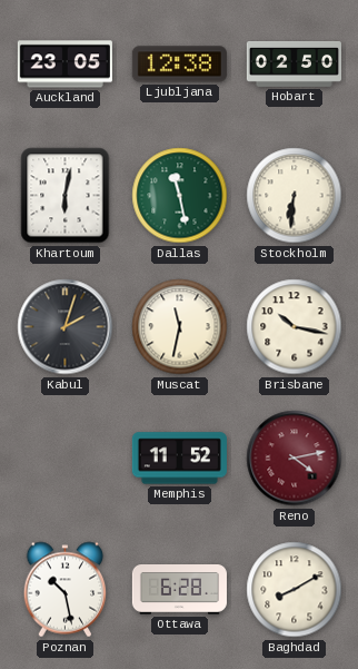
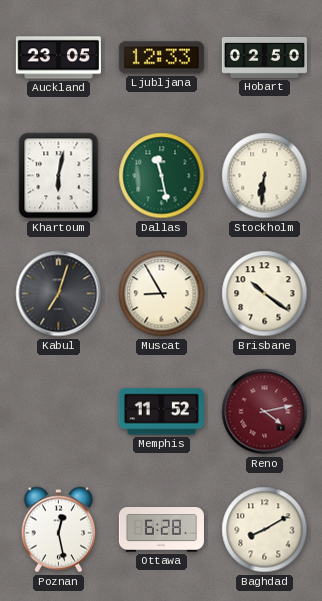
Ljubljana: 12:38 -> 12:33
Kabul: 2:03 -> 7:03
Muscat: 11:32 -> 8:55
Brisbane: 10:17 -> 10:21
Poznan: 10:28 -> 12:28
